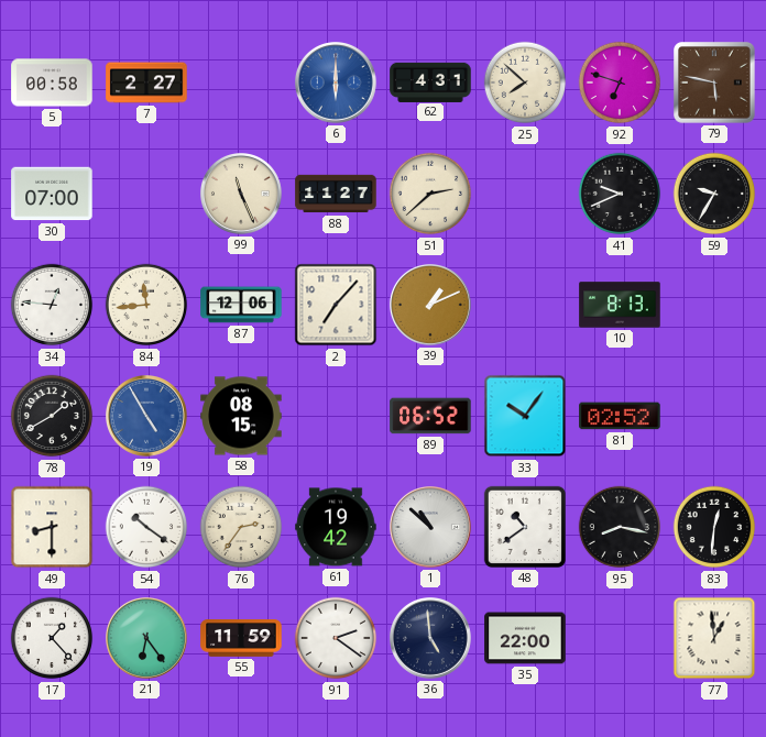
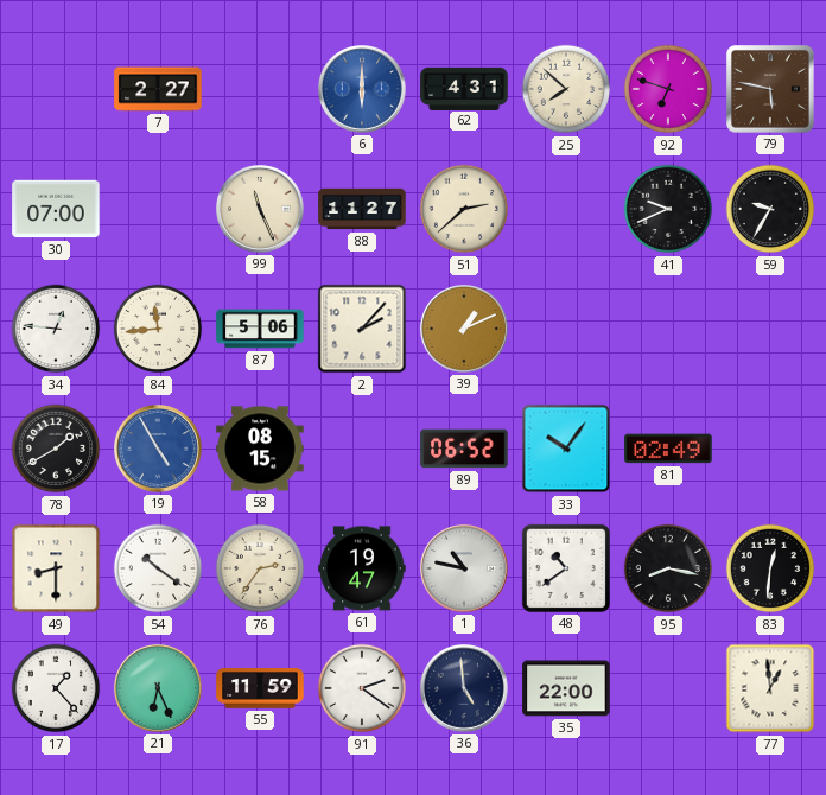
5: 00:58 -> none
87: 12:06 -> 5:06
2: 7:07 -> 2:07
10: 8:13 -> none
81: 02:52 -> 02:49
61: 19:42 -> 19:47
1: 10:52 -> 10:47
21: 6:24 -> 6:26
